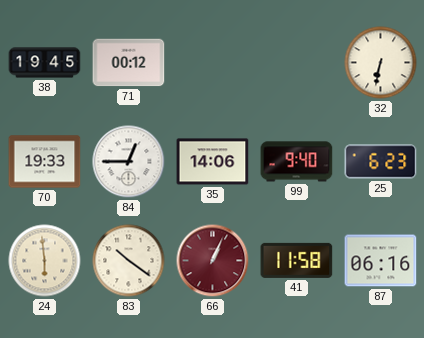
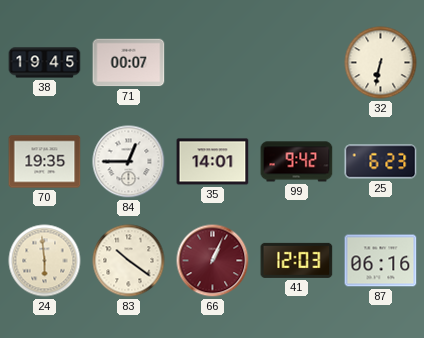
71: 00:12 -> 00:07
70: 19:33 -> 19:35
35: 14:06 -> 14:01
99: 9:40 -> 9:42
41: 11:58 -> 12:03
